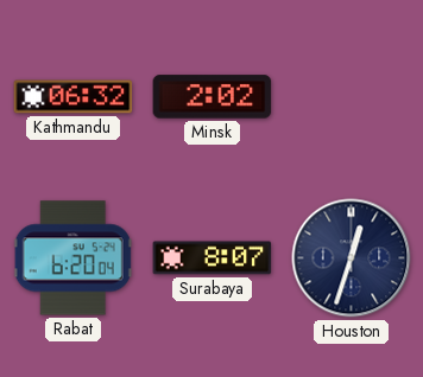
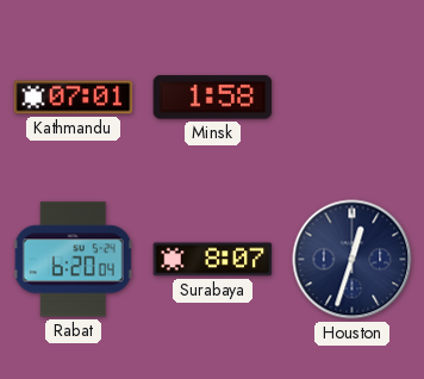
Kathmandu: 06:32 -> 07:01
Minsk: 2:02 -> 1:58
